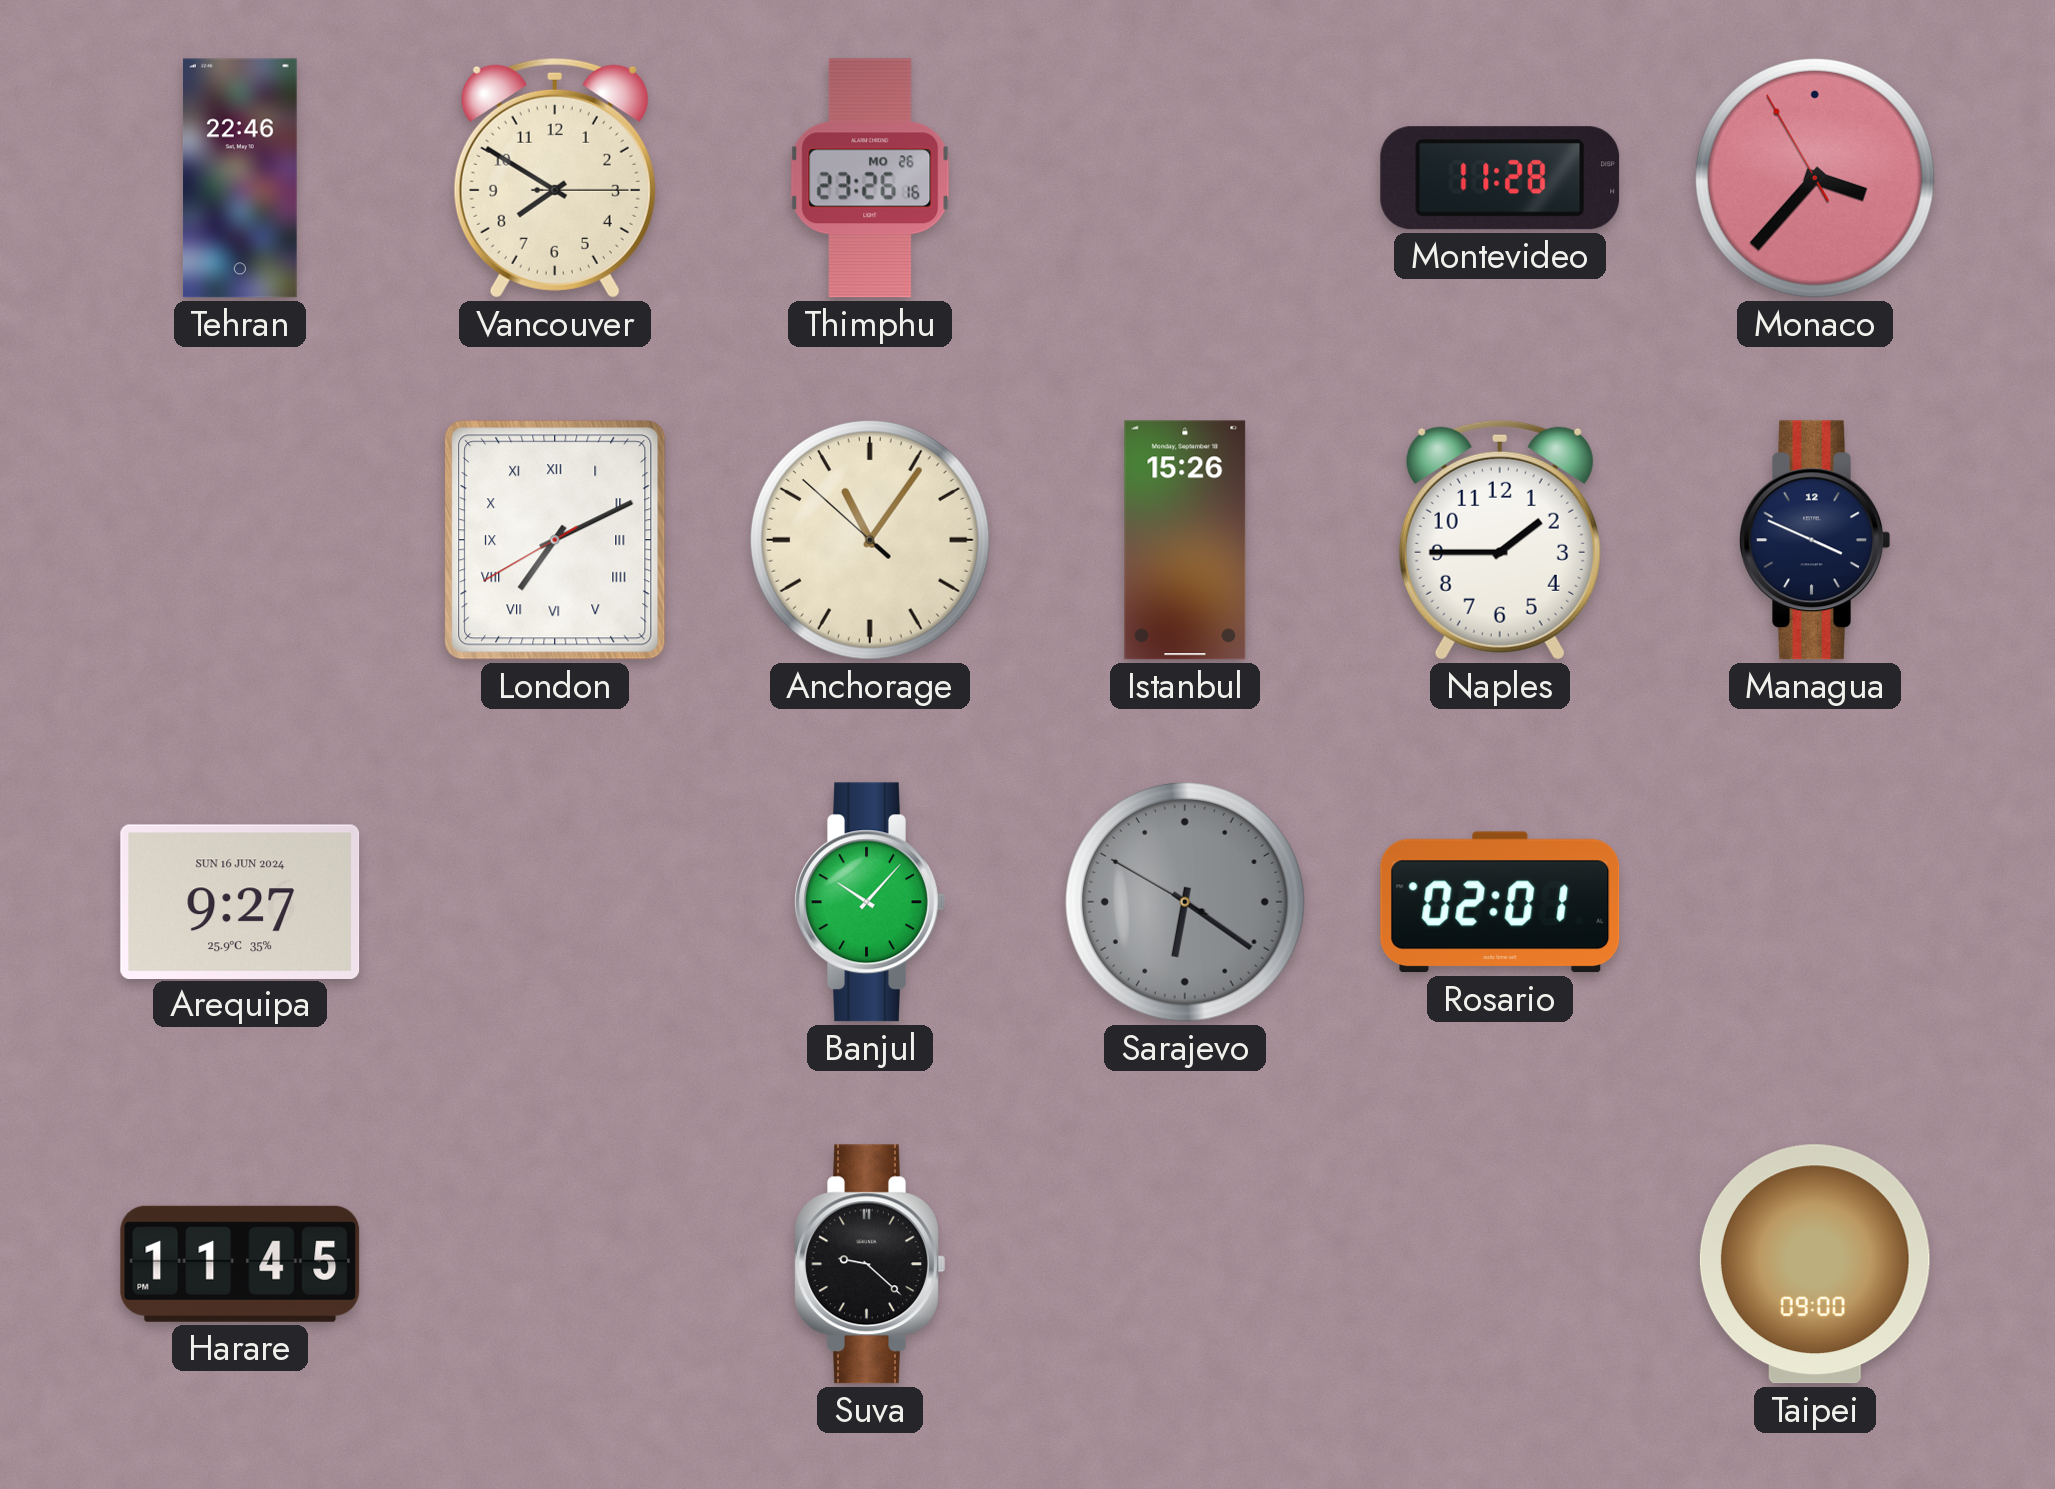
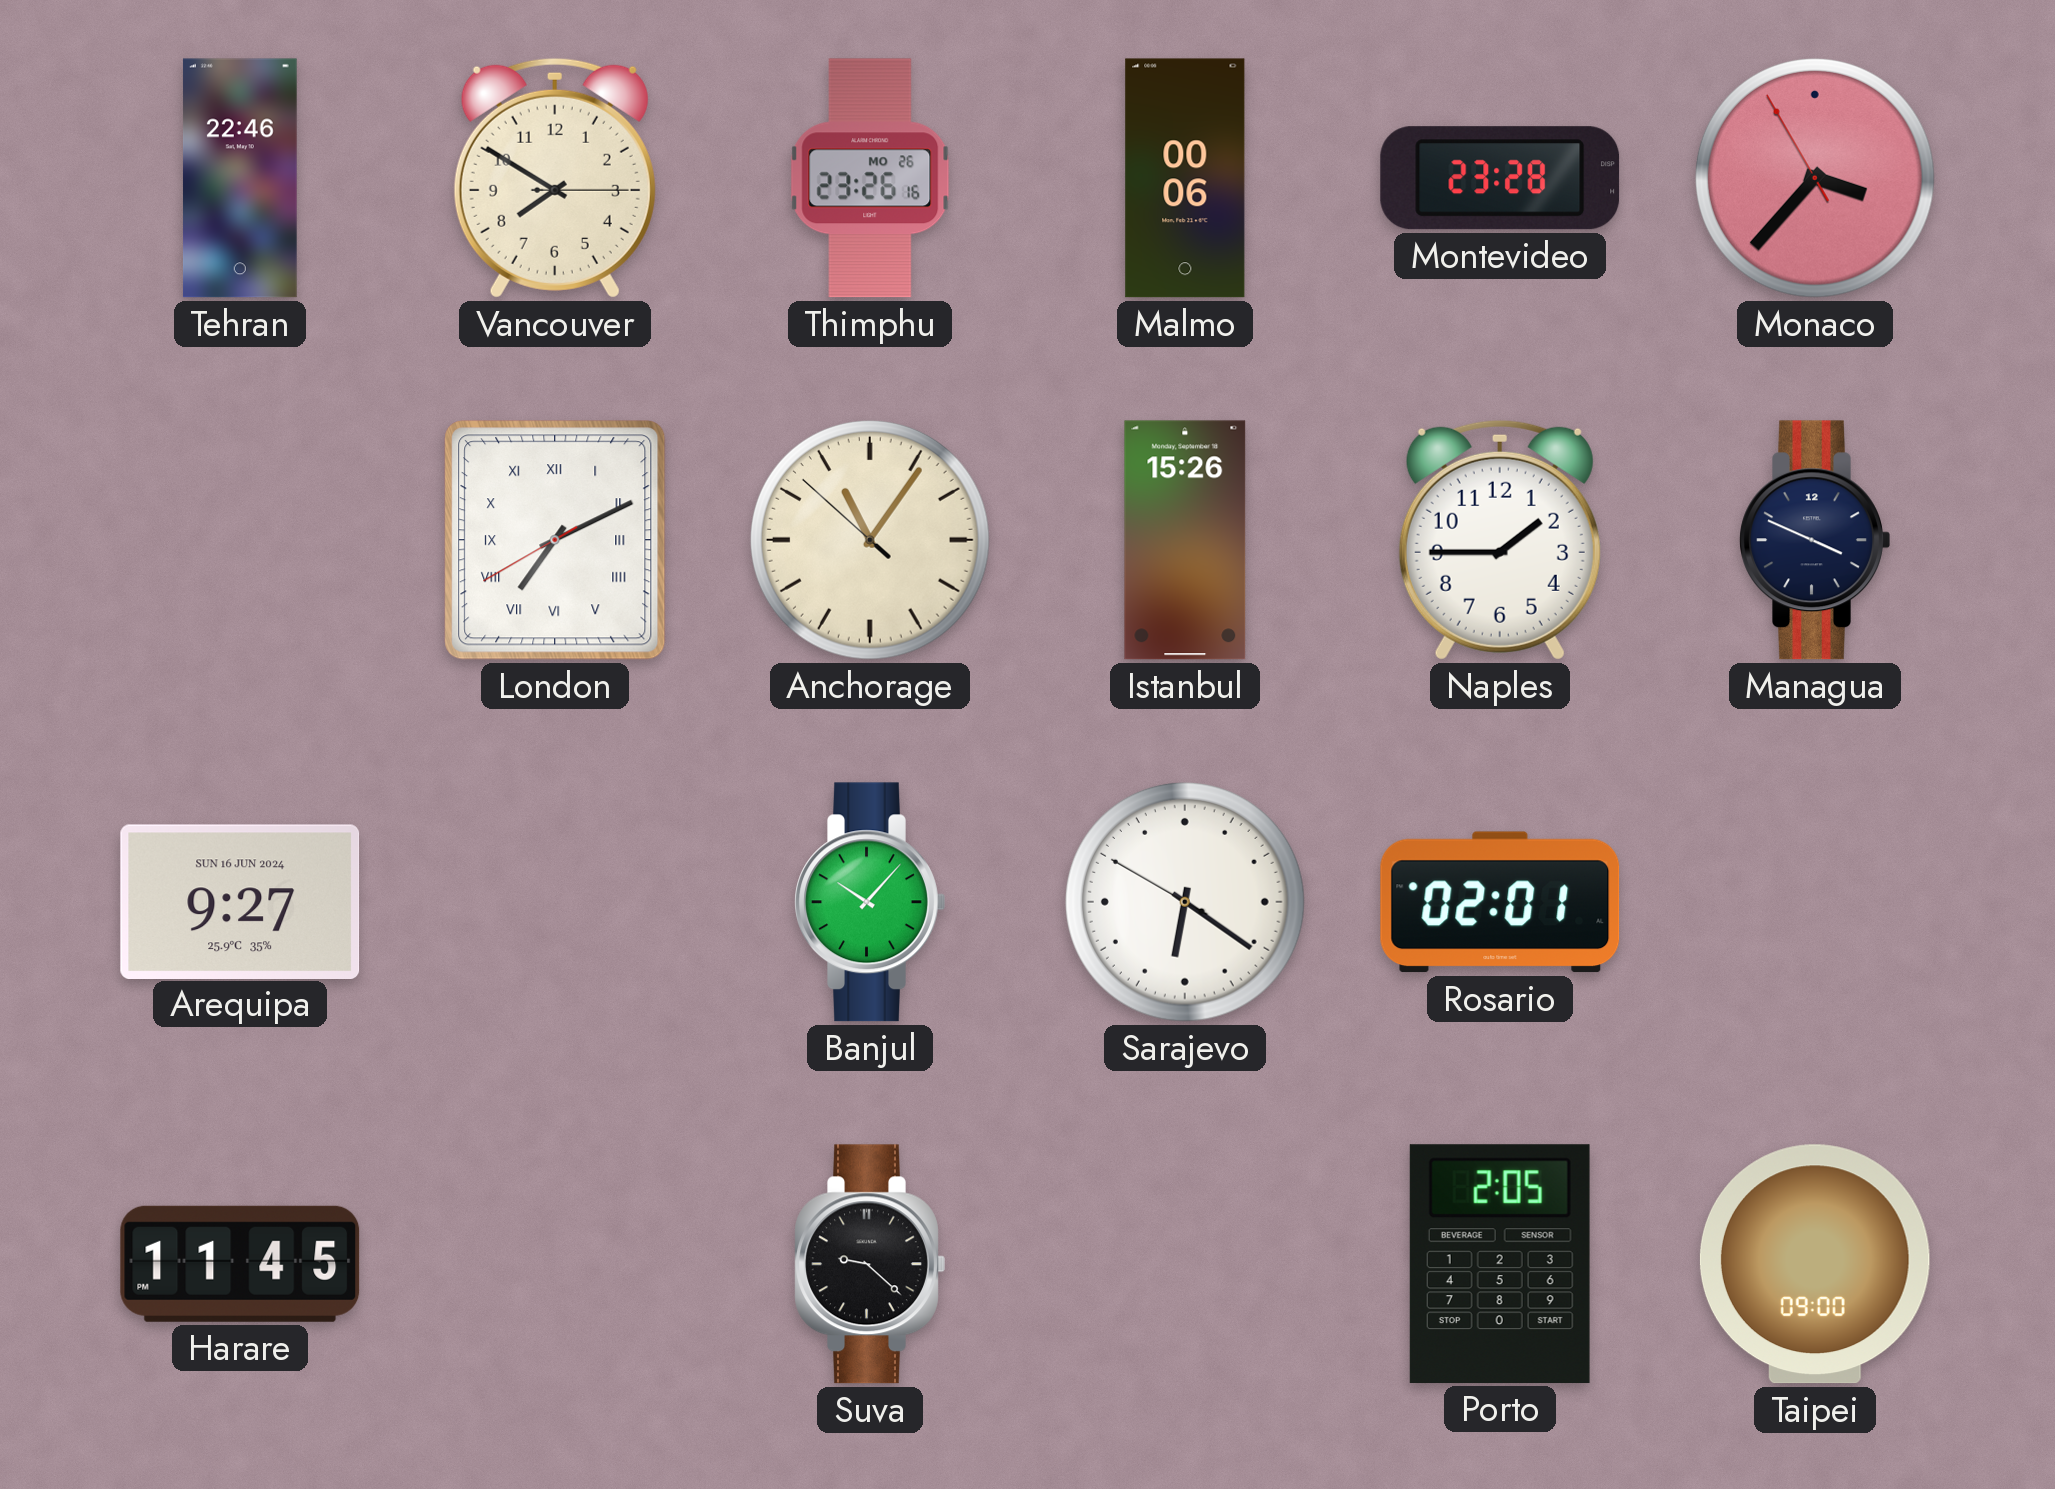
Malmo: none -> 00:06
Montevideo: 11:28 -> 23:28
Sarajevo dial: grey -> white
Porto: none -> 2:05
